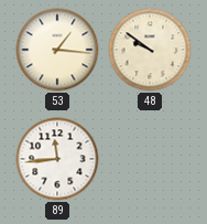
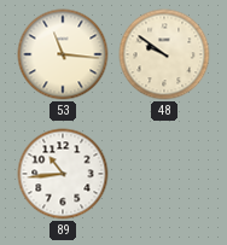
53: 1:16 -> 11:16
89: 11:44 -> 10:44
